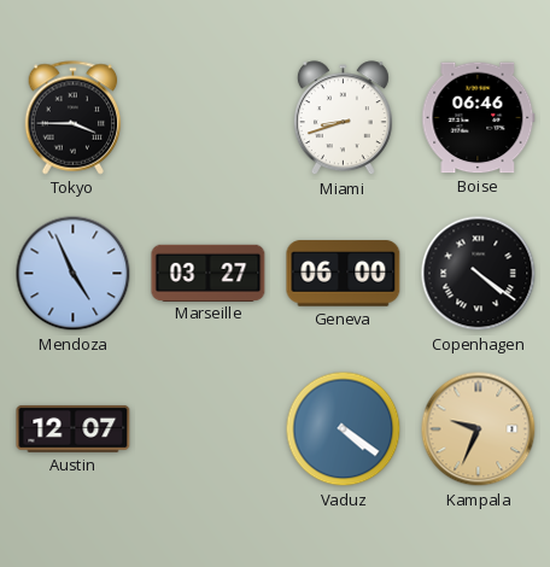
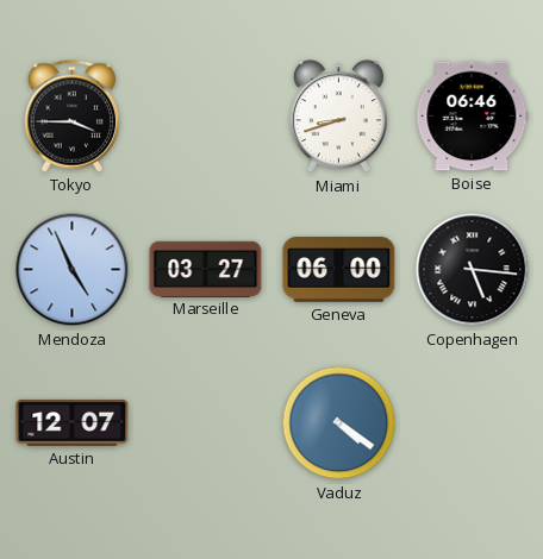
Copenhagen: 4:21 -> 5:16
Kampala: 9:34 -> none
